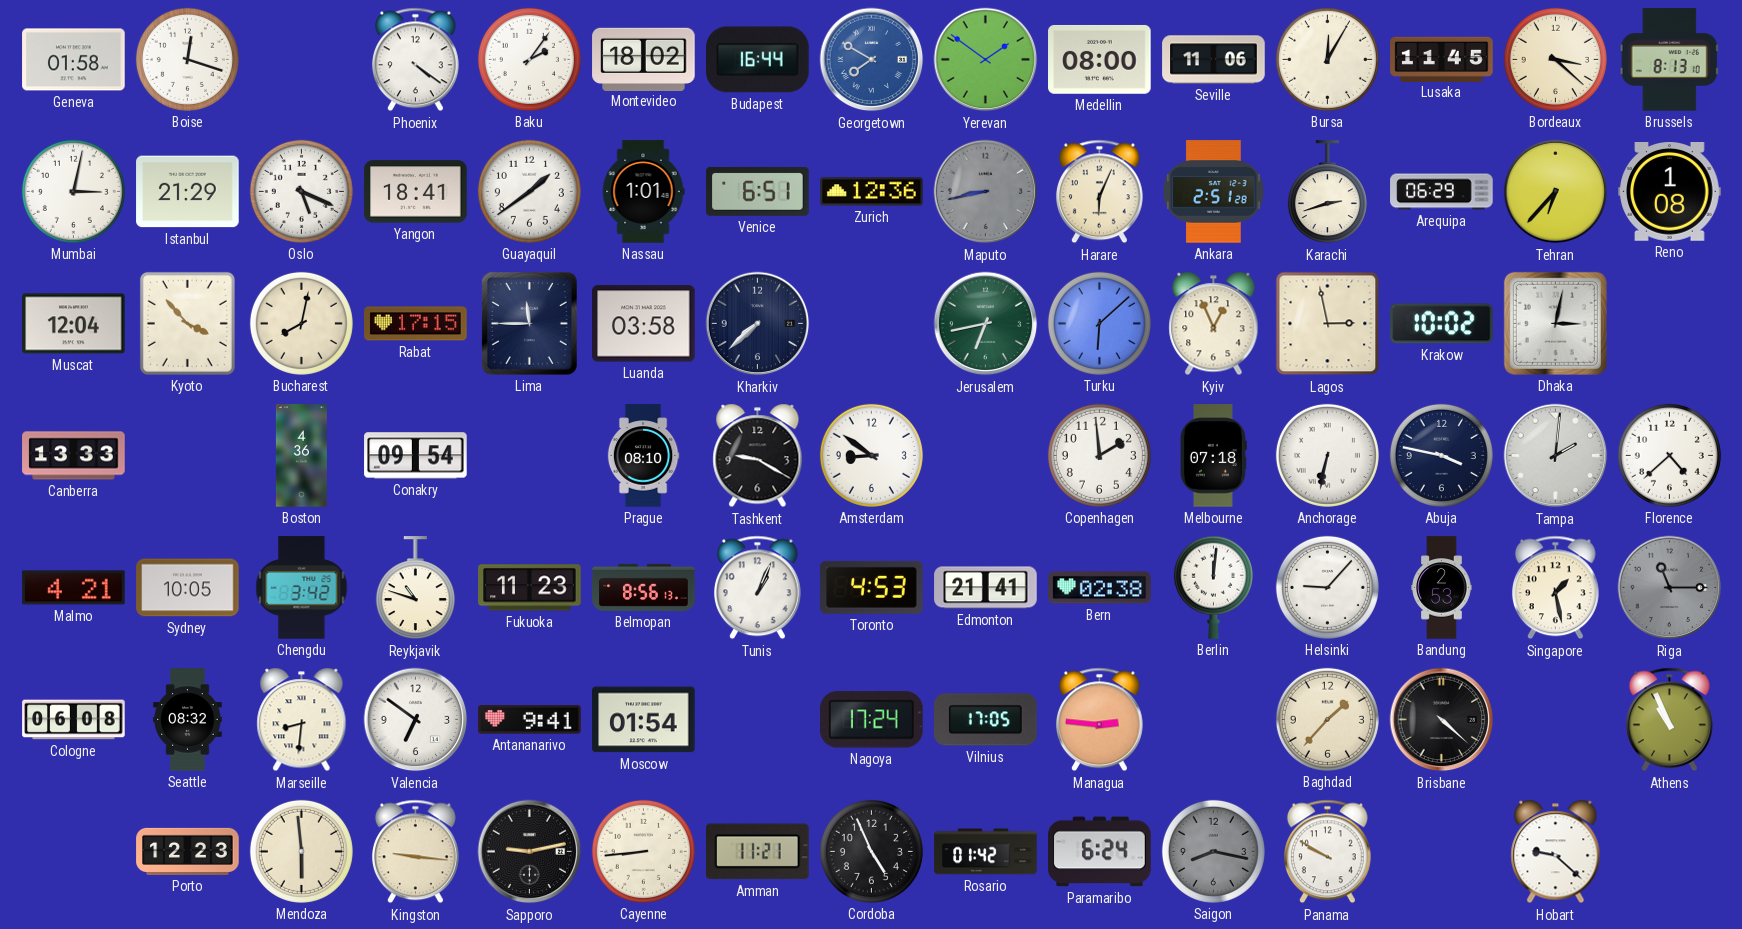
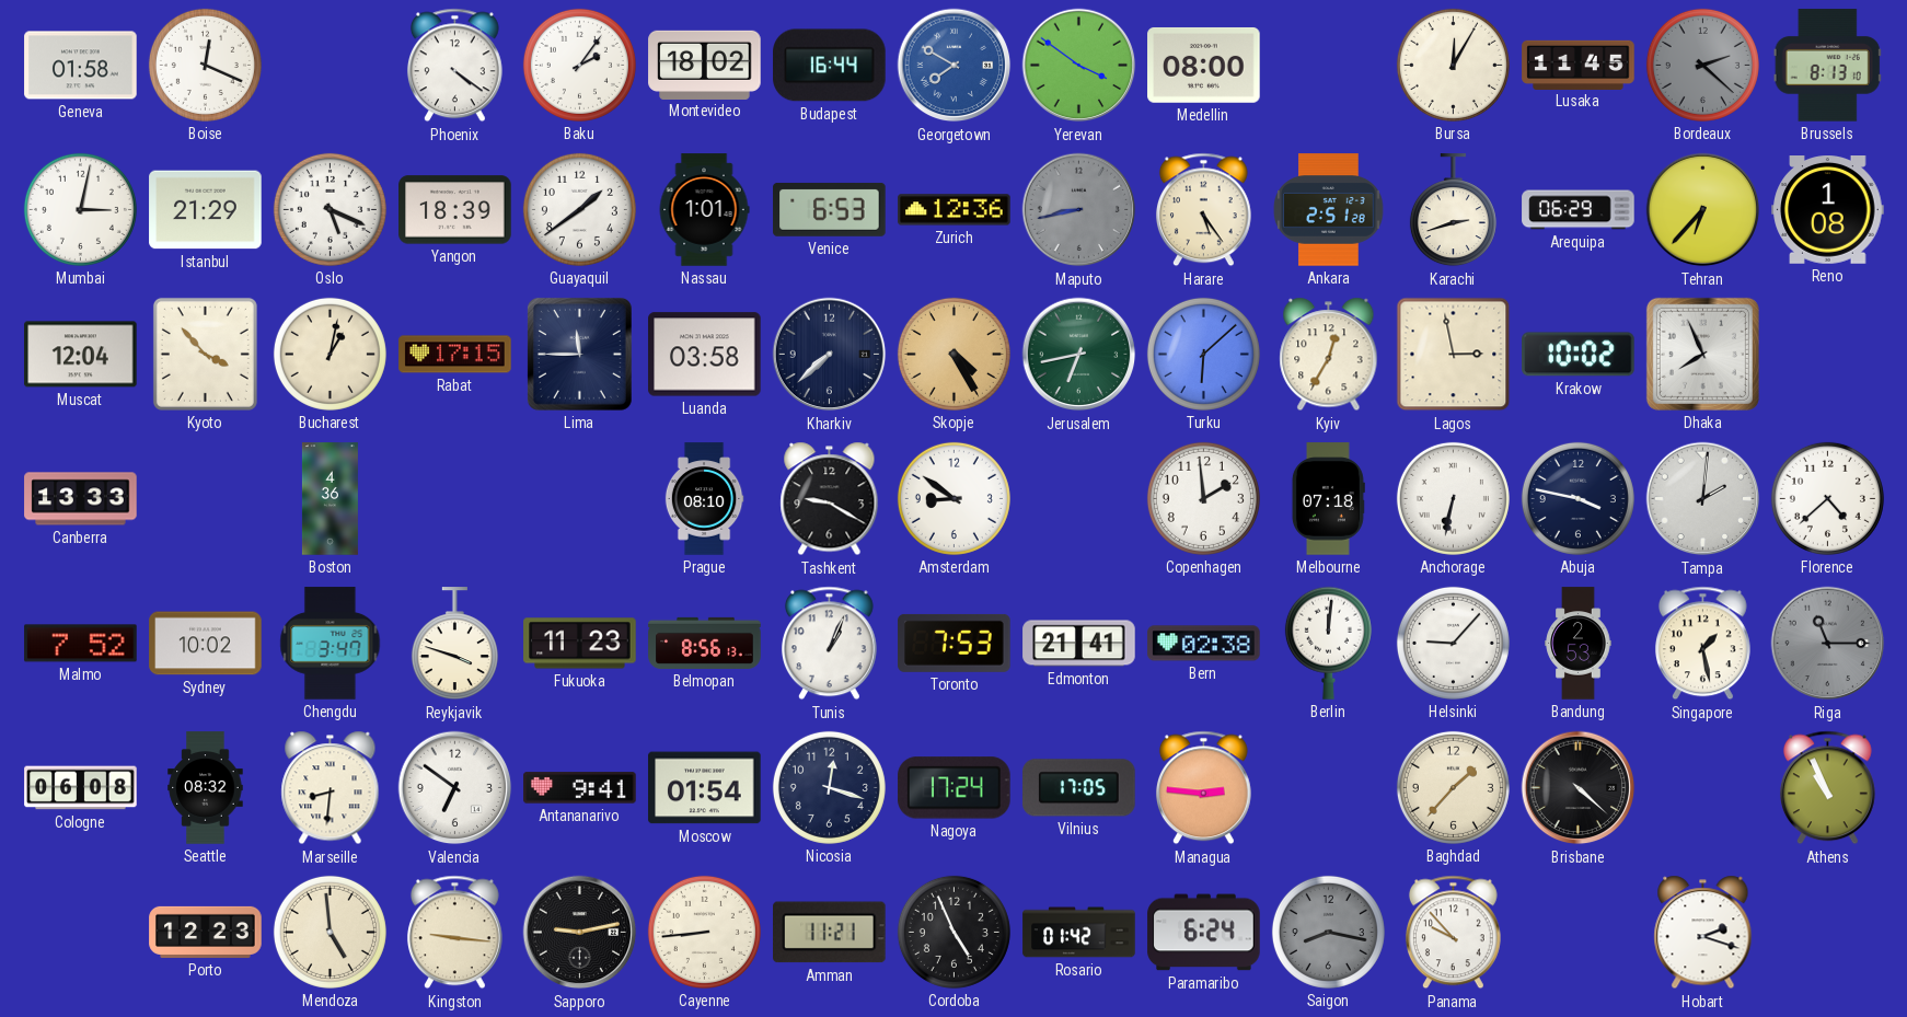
Boise: 12:18 -> 12:19
Yerevan: 1:51 -> 3:51
Seville: 11:06 -> none
Bordeaux: 3:22 -> 2:22
Bordeaux dial: cream -> grey
Yangon: 18:41 -> 18:39
Venice: 6:51 -> 6:53
Harare: 6:04 -> 5:24
Bucharest: 8:02 -> 1:02
Skopje: none -> 4:25
Kyiv: 12:56 -> 12:35
Dhaka: 3:02 -> 7:56
Conakry: 09:54 -> none
Malmo: 4:21 -> 7:52
Sydney: 10:05 -> 10:02
Chengdu: 3:42 -> 3:47
Reykjavik: 10:48 -> 3:48
Toronto: 4:53 -> 7:53
Nicosia: none -> 12:18
Mendoza: 5:59 -> 4:59
Panama: 9:50 -> 9:53
Hobart: 9:22 -> 2:18
